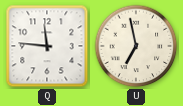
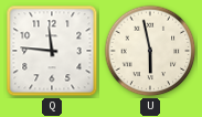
U: 6:58 -> 5:58
